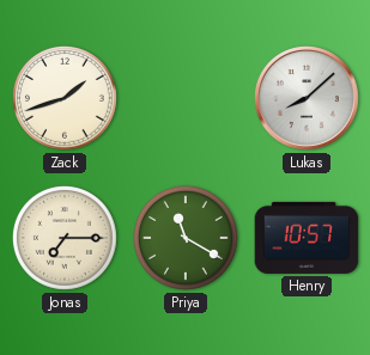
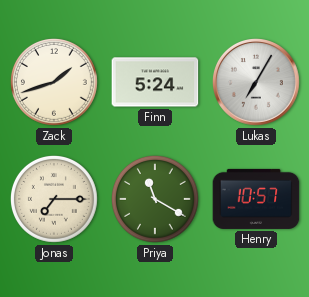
Finn: none -> 5:24
Lukas: 8:08 -> 7:05
